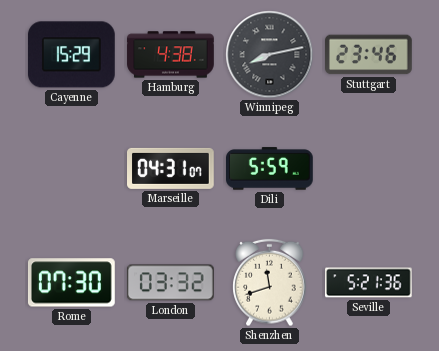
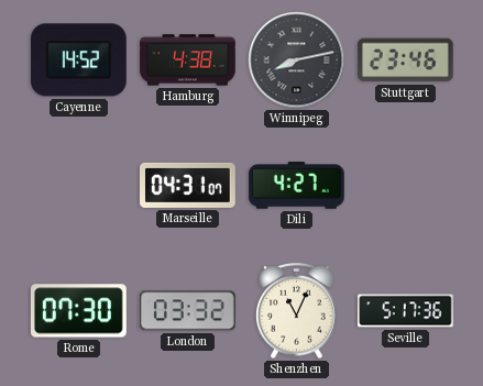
Cayenne: 15:29 -> 14:52
Dili: 5:59 -> 4:27
Shenzhen: 11:42 -> 11:04
Seville: 5:21 -> 5:17
